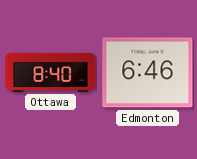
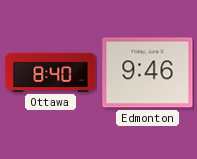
Edmonton: 6:46 -> 9:46
